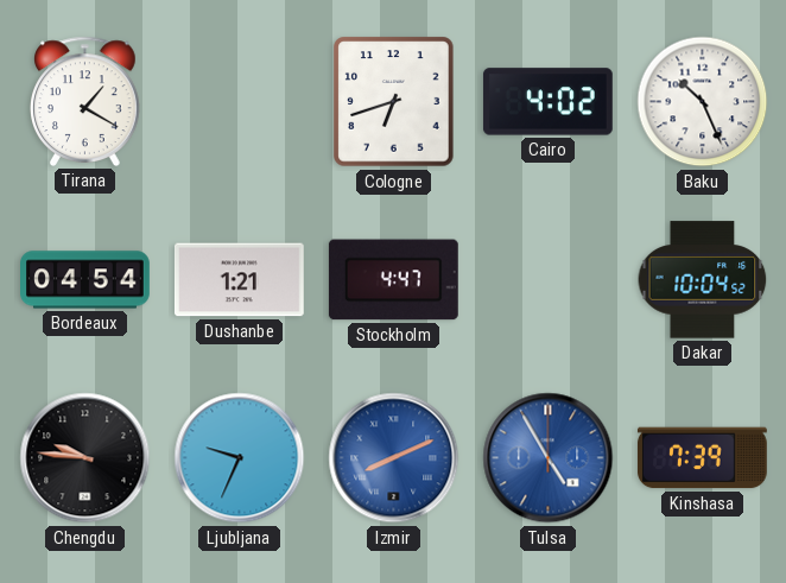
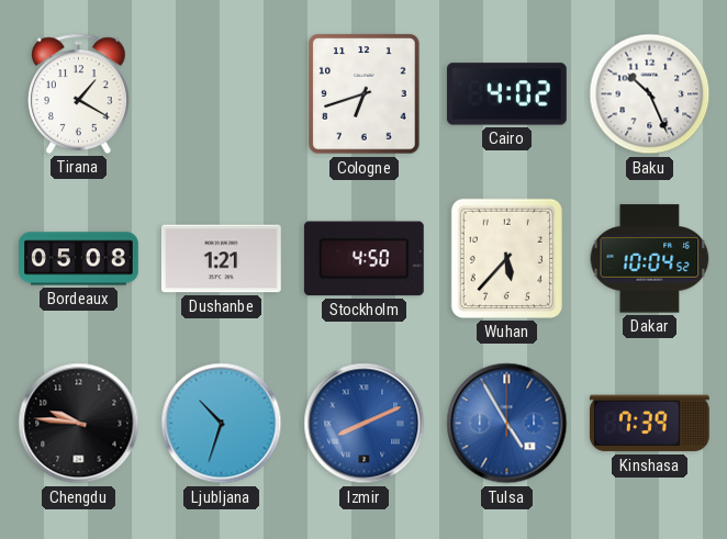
Bordeaux: 04:54 -> 05:08
Stockholm: 4:47 -> 4:50
Wuhan: none -> 5:37
Ljubljana: 9:34 -> 10:33
